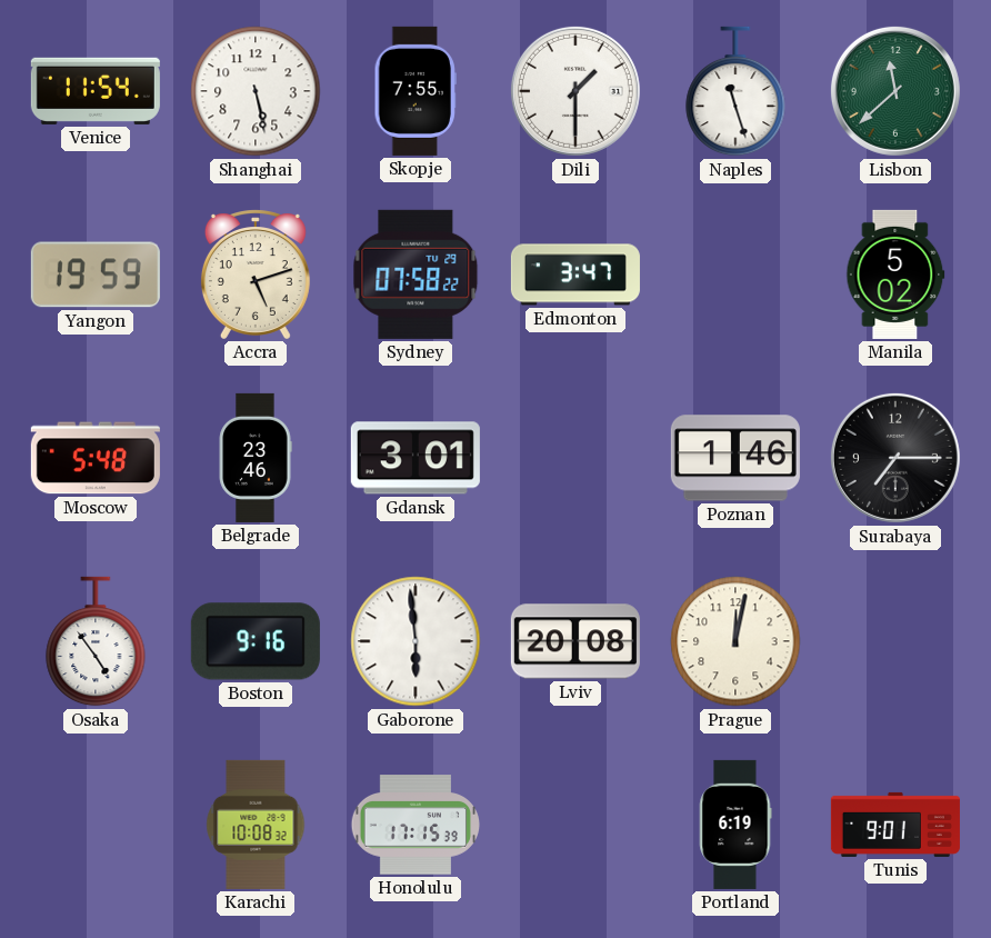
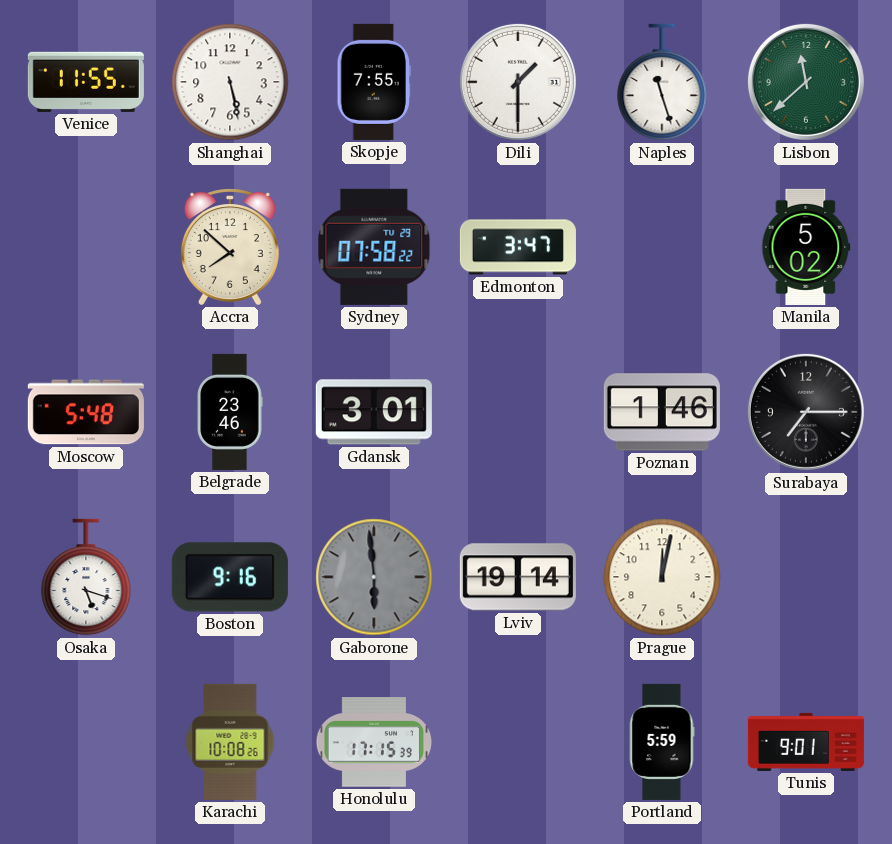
Venice: 11:54 -> 11:55
Yangon: 19:59 -> none
Accra: 5:12 -> 7:52
Osaka: 4:54 -> 5:18
Gaborone dial: white -> grey
Lviv: 20:08 -> 19:14
Karachi: 10:08:32 -> 10:08:26
Portland: 6:19 -> 5:59
